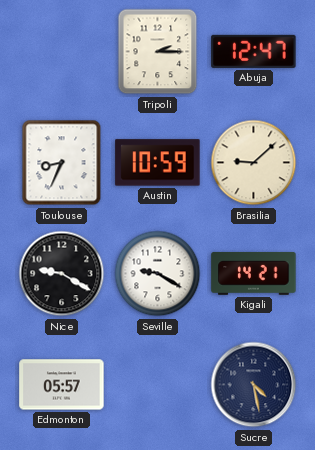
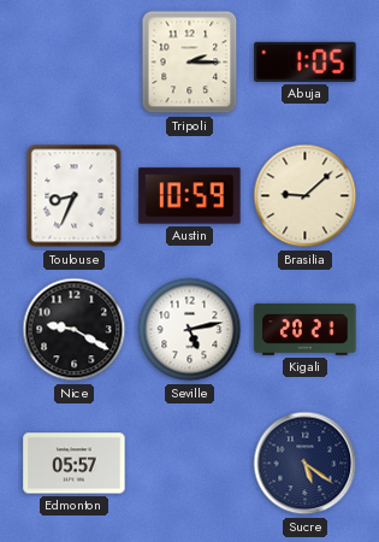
Abuja: 12:47 -> 1:05
Seville: 9:20 -> 5:13
Kigali: 14:21 -> 20:21
Sucre: 4:28 -> 5:21
